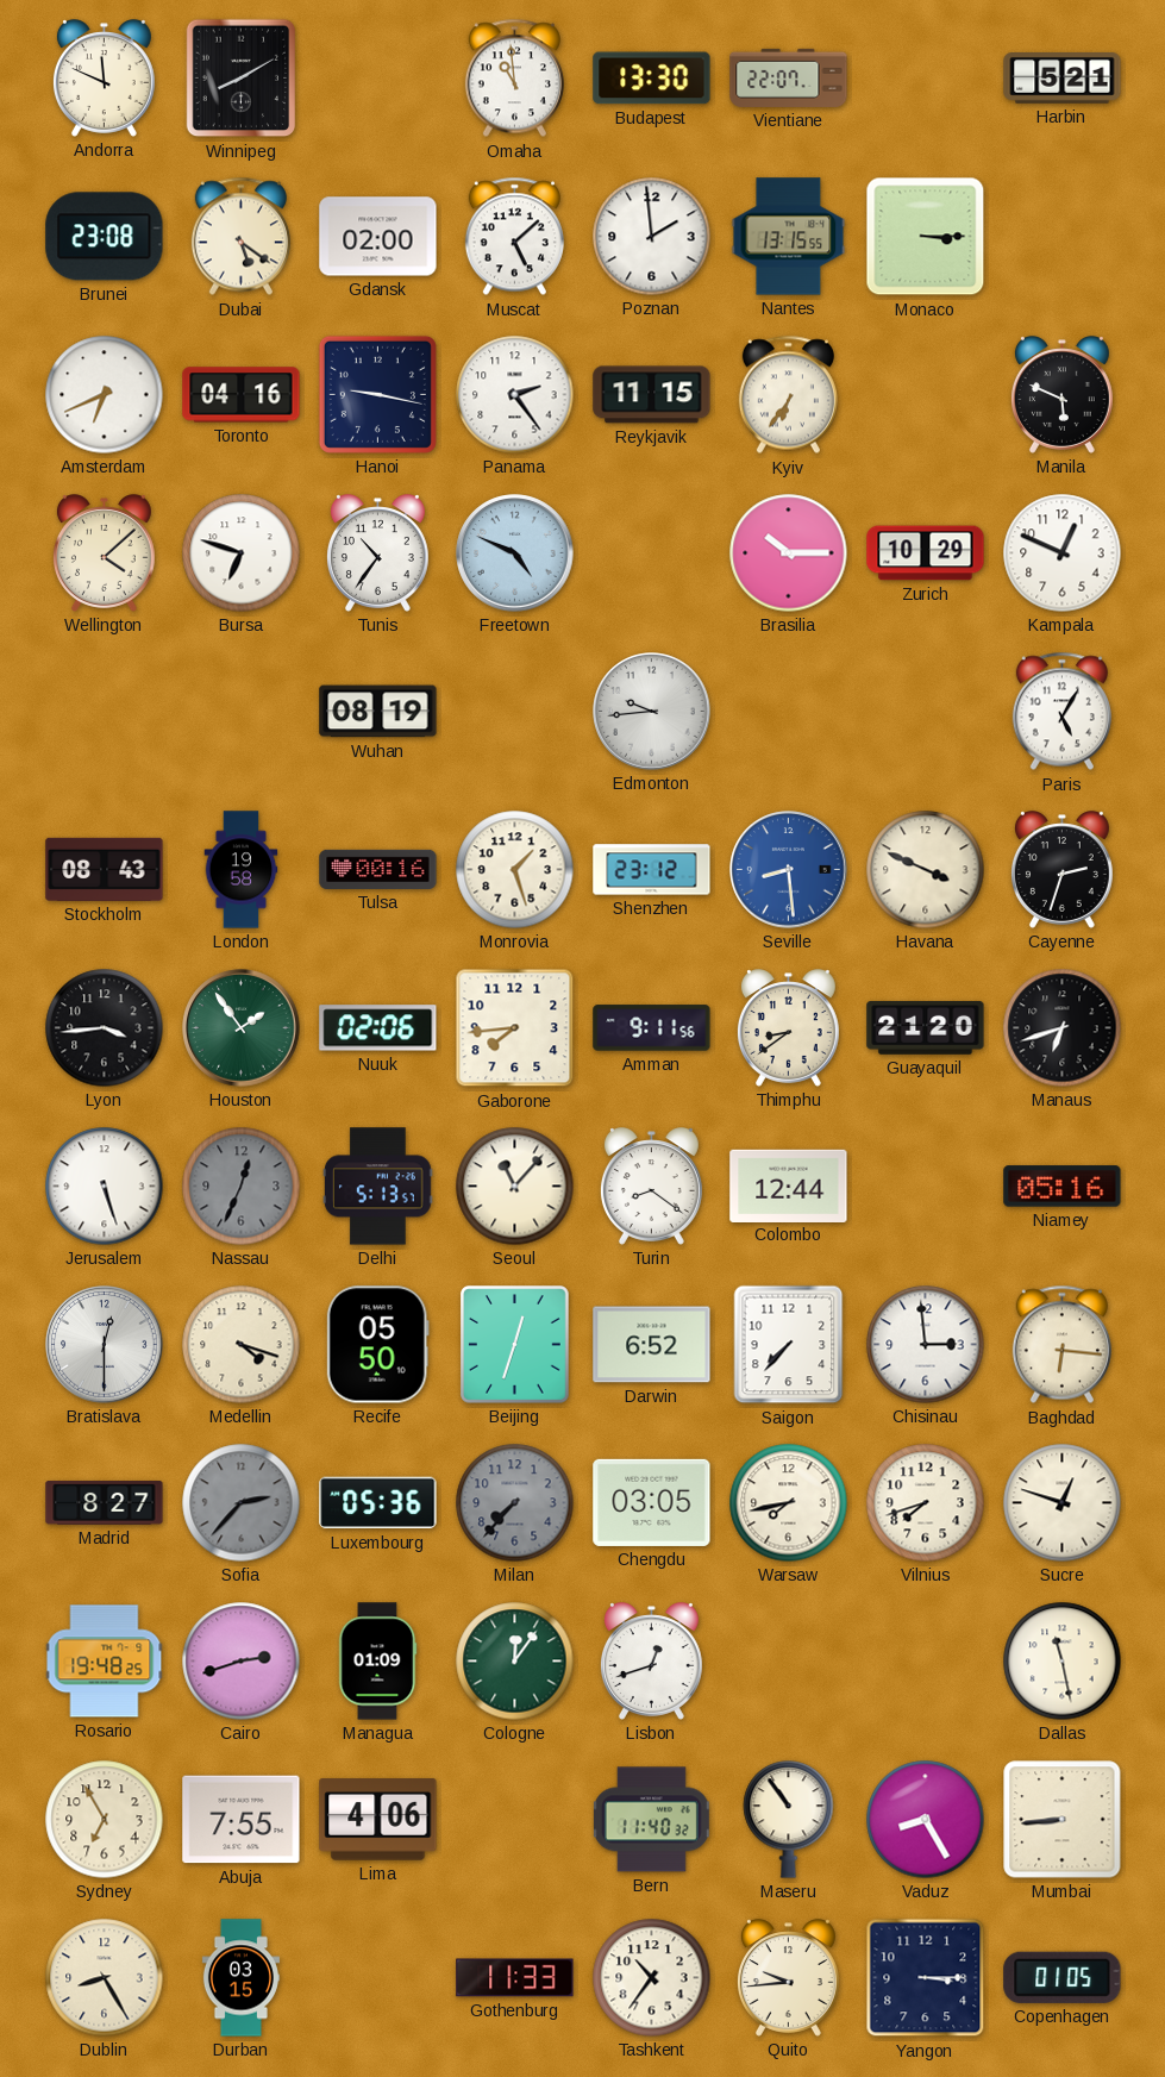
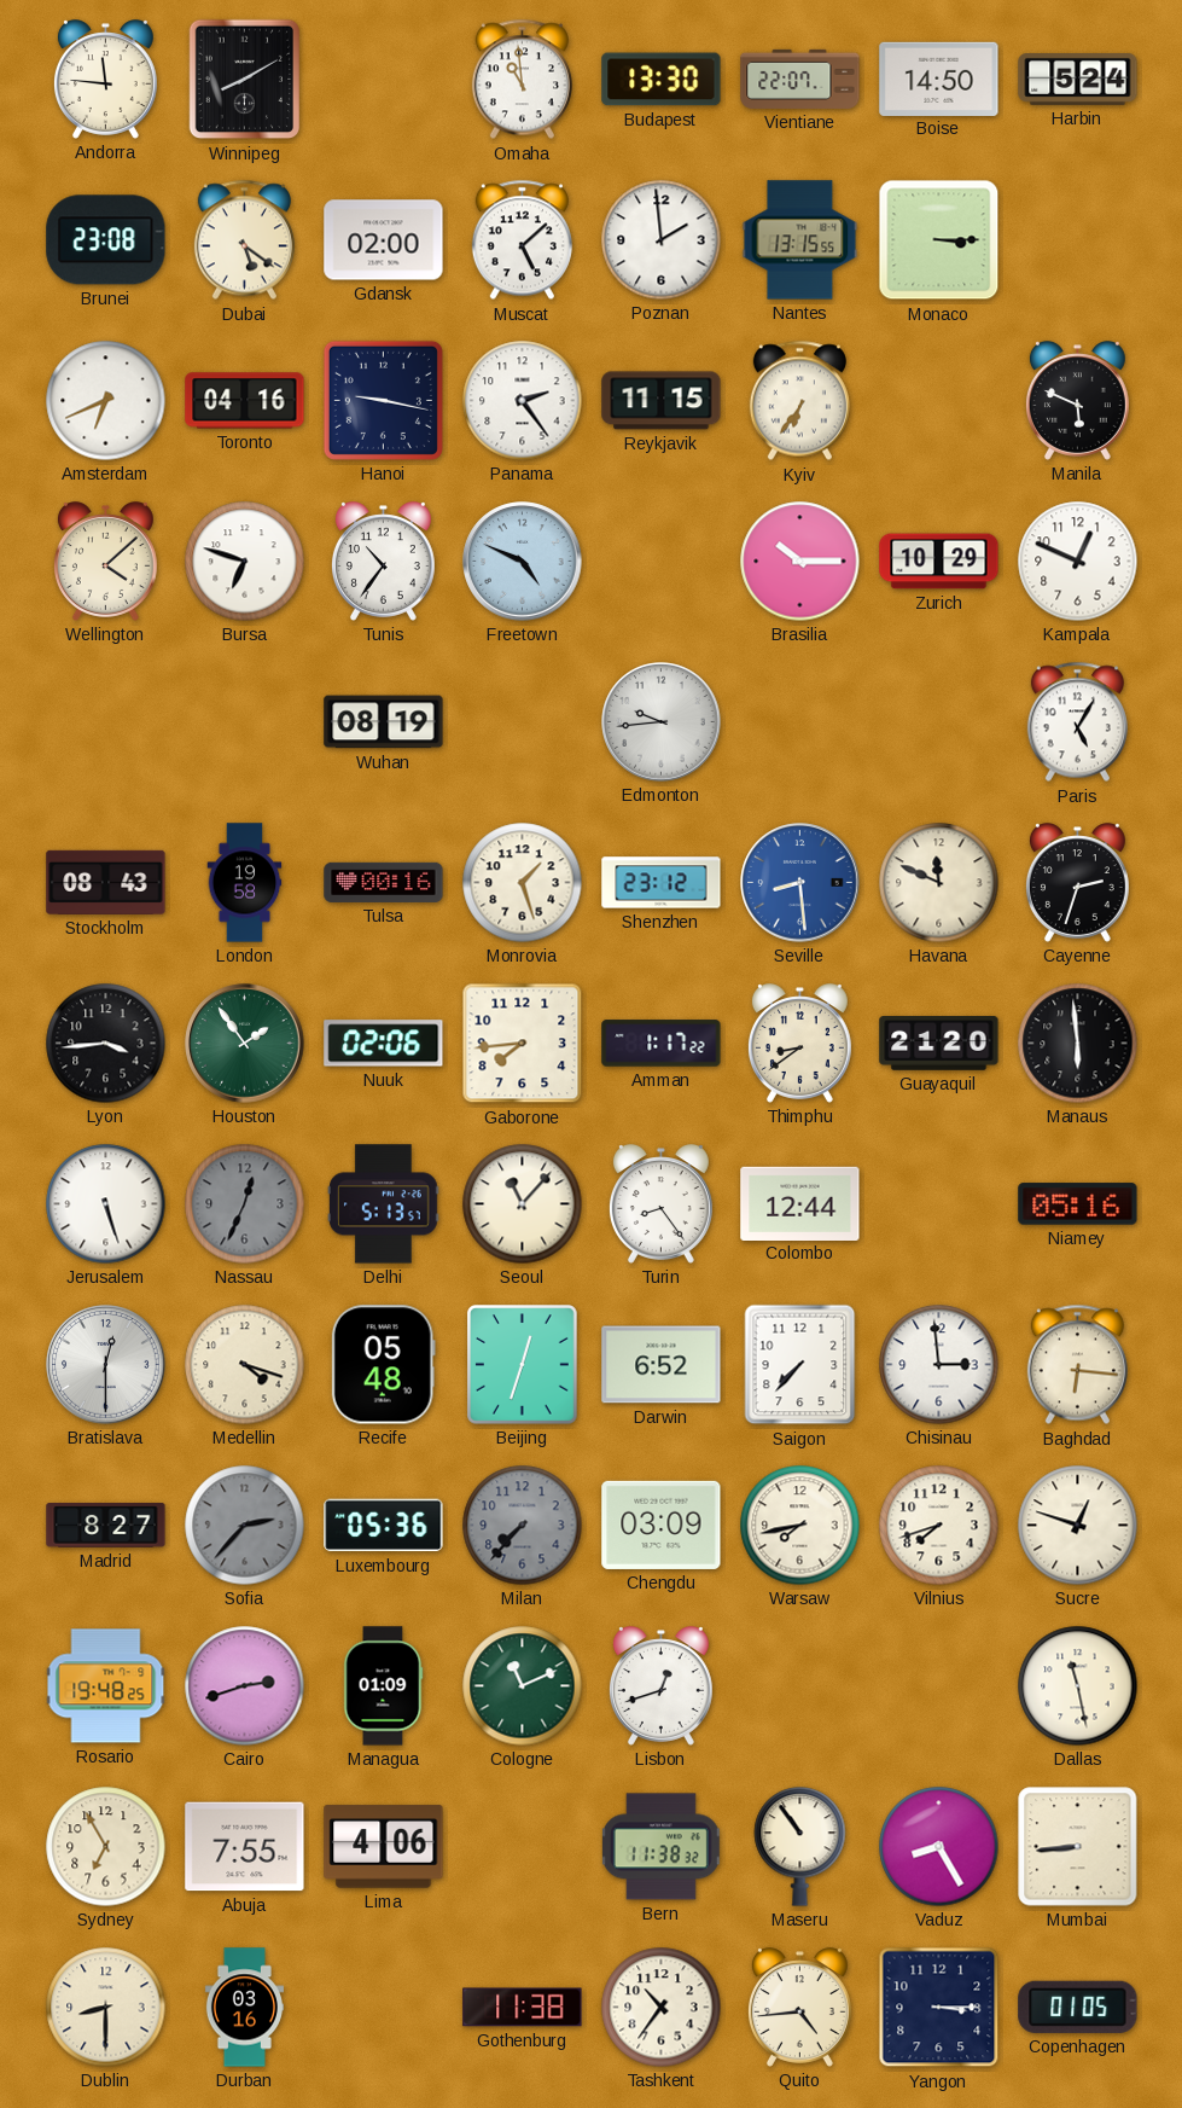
Andorra: 11:49 -> 11:46
Boise: none -> 14:50
Harbin: 5:21 -> 5:24
Havana: 3:49 -> 11:49
Amman: 9:11 -> 1:17
Manaus: 6:42 -> 5:59
Turin: 8:21 -> 8:24
Recife: 05:50 -> 05:48
Chengdu: 03:05 -> 03:09
Cologne: 12:06 -> 11:11
Bern: 11:40 -> 11:38
Dublin: 8:25 -> 8:30
Durban: 03:15 -> 03:16
Gothenburg: 11:33 -> 11:38
Quito: 9:44 -> 4:44
